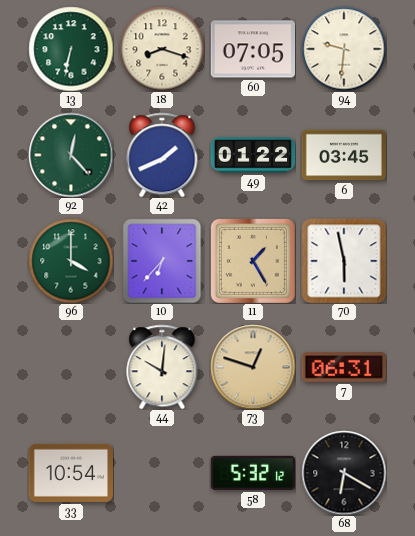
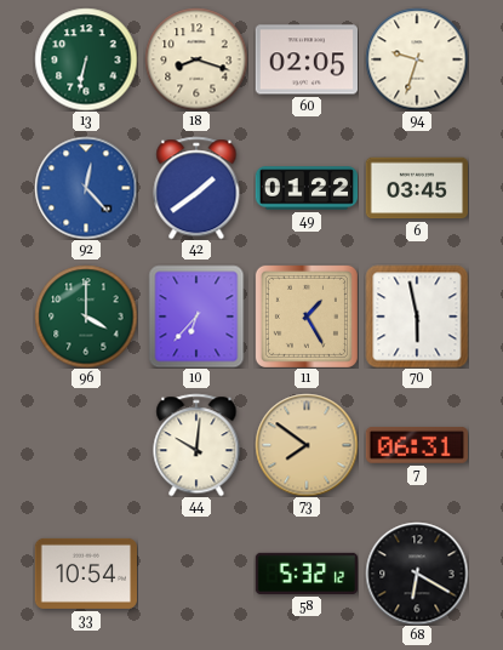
60: 07:05 -> 02:05
94: 9:31 -> 9:33
92 dial: green -> blue
42: 1:41 -> 1:39
73: 12:48 -> 7:51
